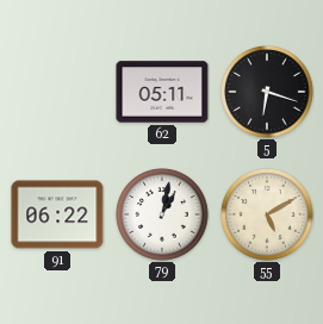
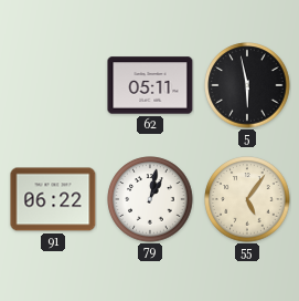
5: 6:18 -> 5:58
55: 5:10 -> 5:06
